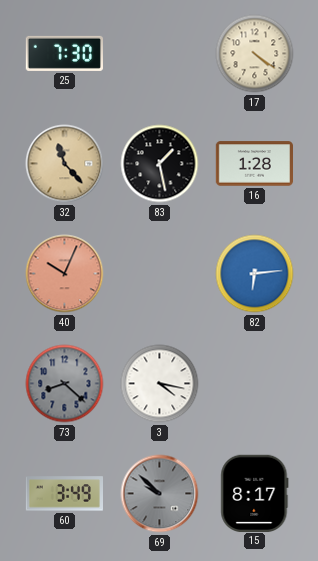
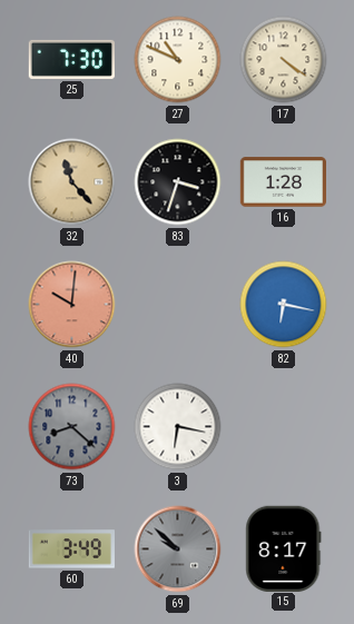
27: none -> 10:49
83: 1:28 -> 3:33
40: 10:04 -> 10:01
82: 6:14 -> 6:17
3: 4:17 -> 6:17
